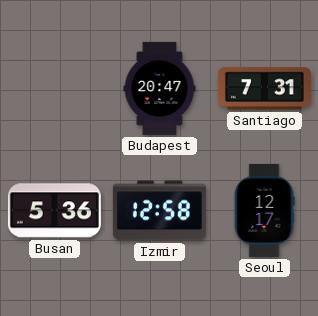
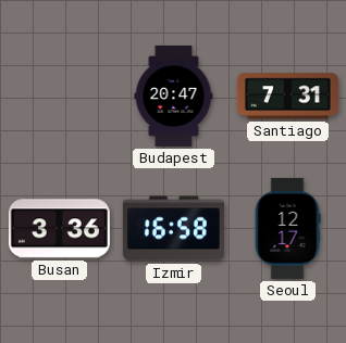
Busan: 5:36 -> 3:36
Izmir: 12:58 -> 16:58
